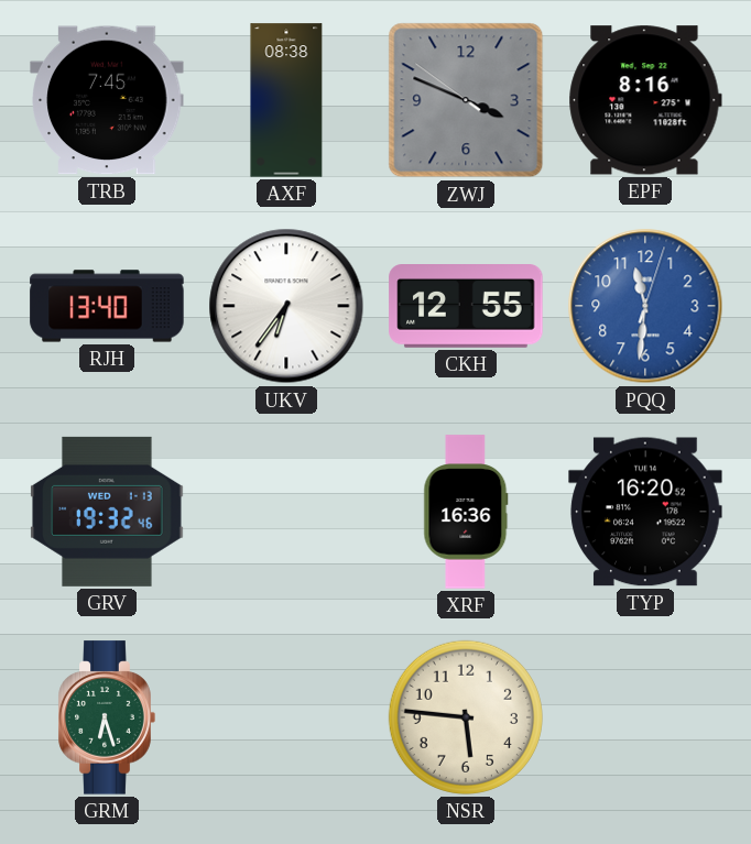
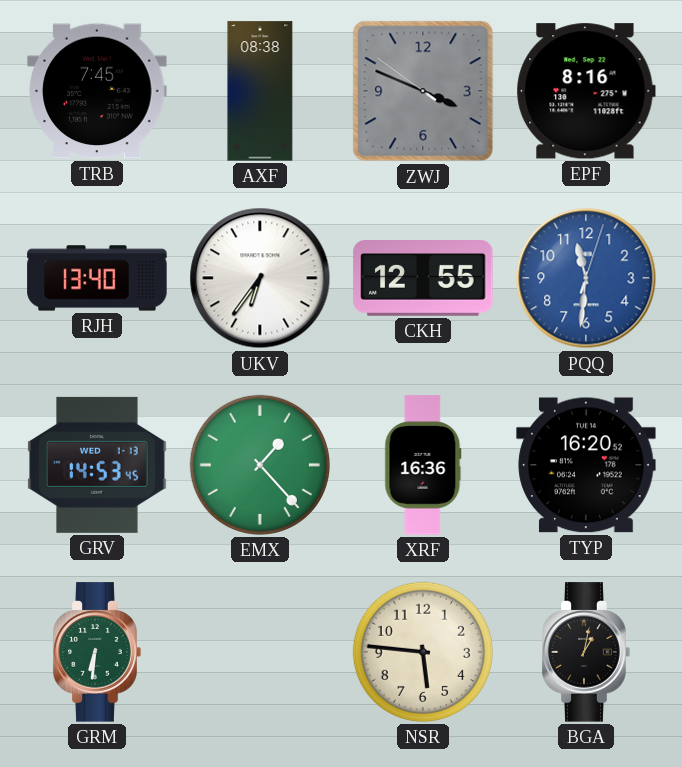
GRV: 19:32 -> 14:53
EMX: none -> 1:23
GRM: 6:27 -> 6:31
BGA: none -> 1:02
